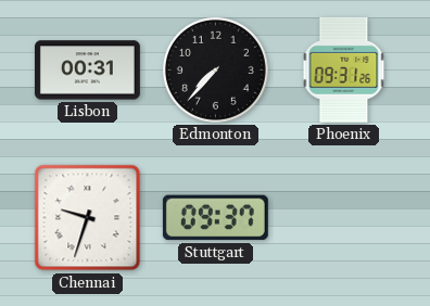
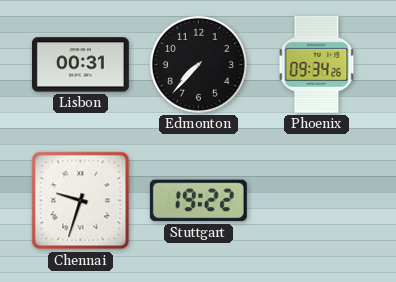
Phoenix: 09:31 -> 09:34
Stuttgart: 09:37 -> 19:22
